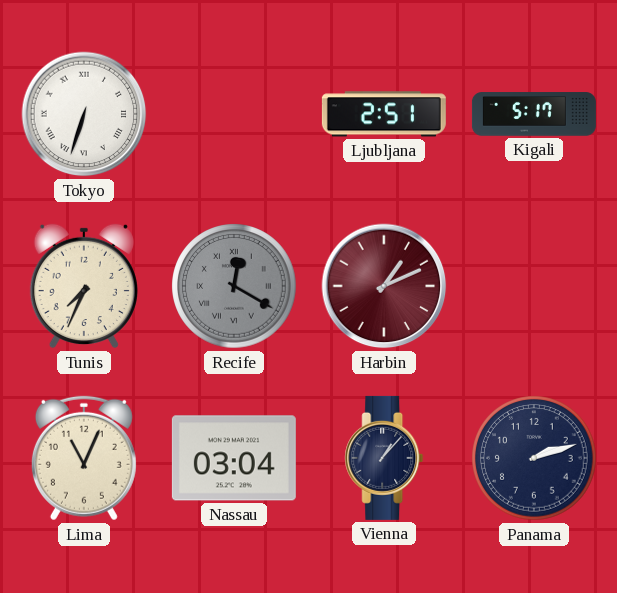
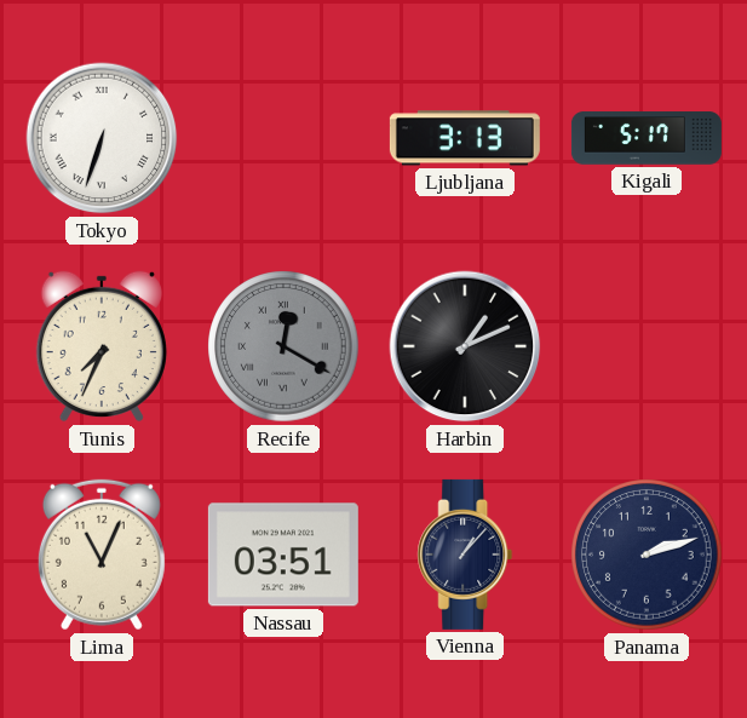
Ljubljana: 2:51 -> 3:13
Harbin dial: burgundy -> black
Nassau: 03:04 -> 03:51
